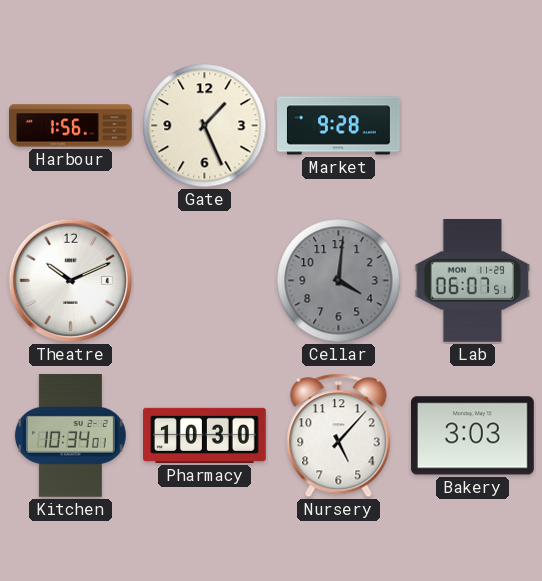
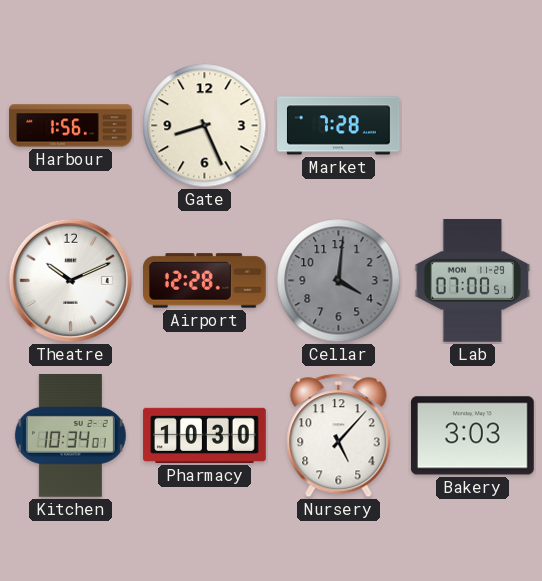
Gate: 1:26 -> 8:26
Market: 9:28 -> 7:28
Airport: none -> 12:28
Lab: 06:07 -> 07:00
